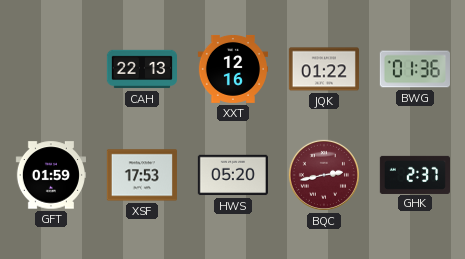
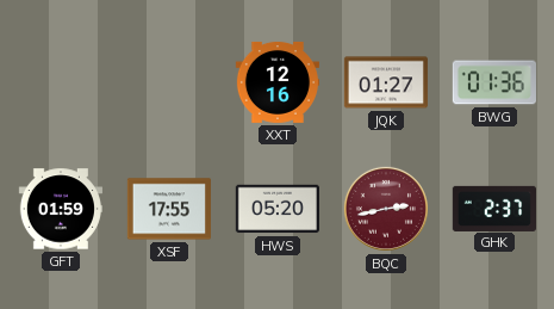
CAH: 22:13 -> none
JQK: 01:22 -> 01:27
XSF: 17:53 -> 17:55
